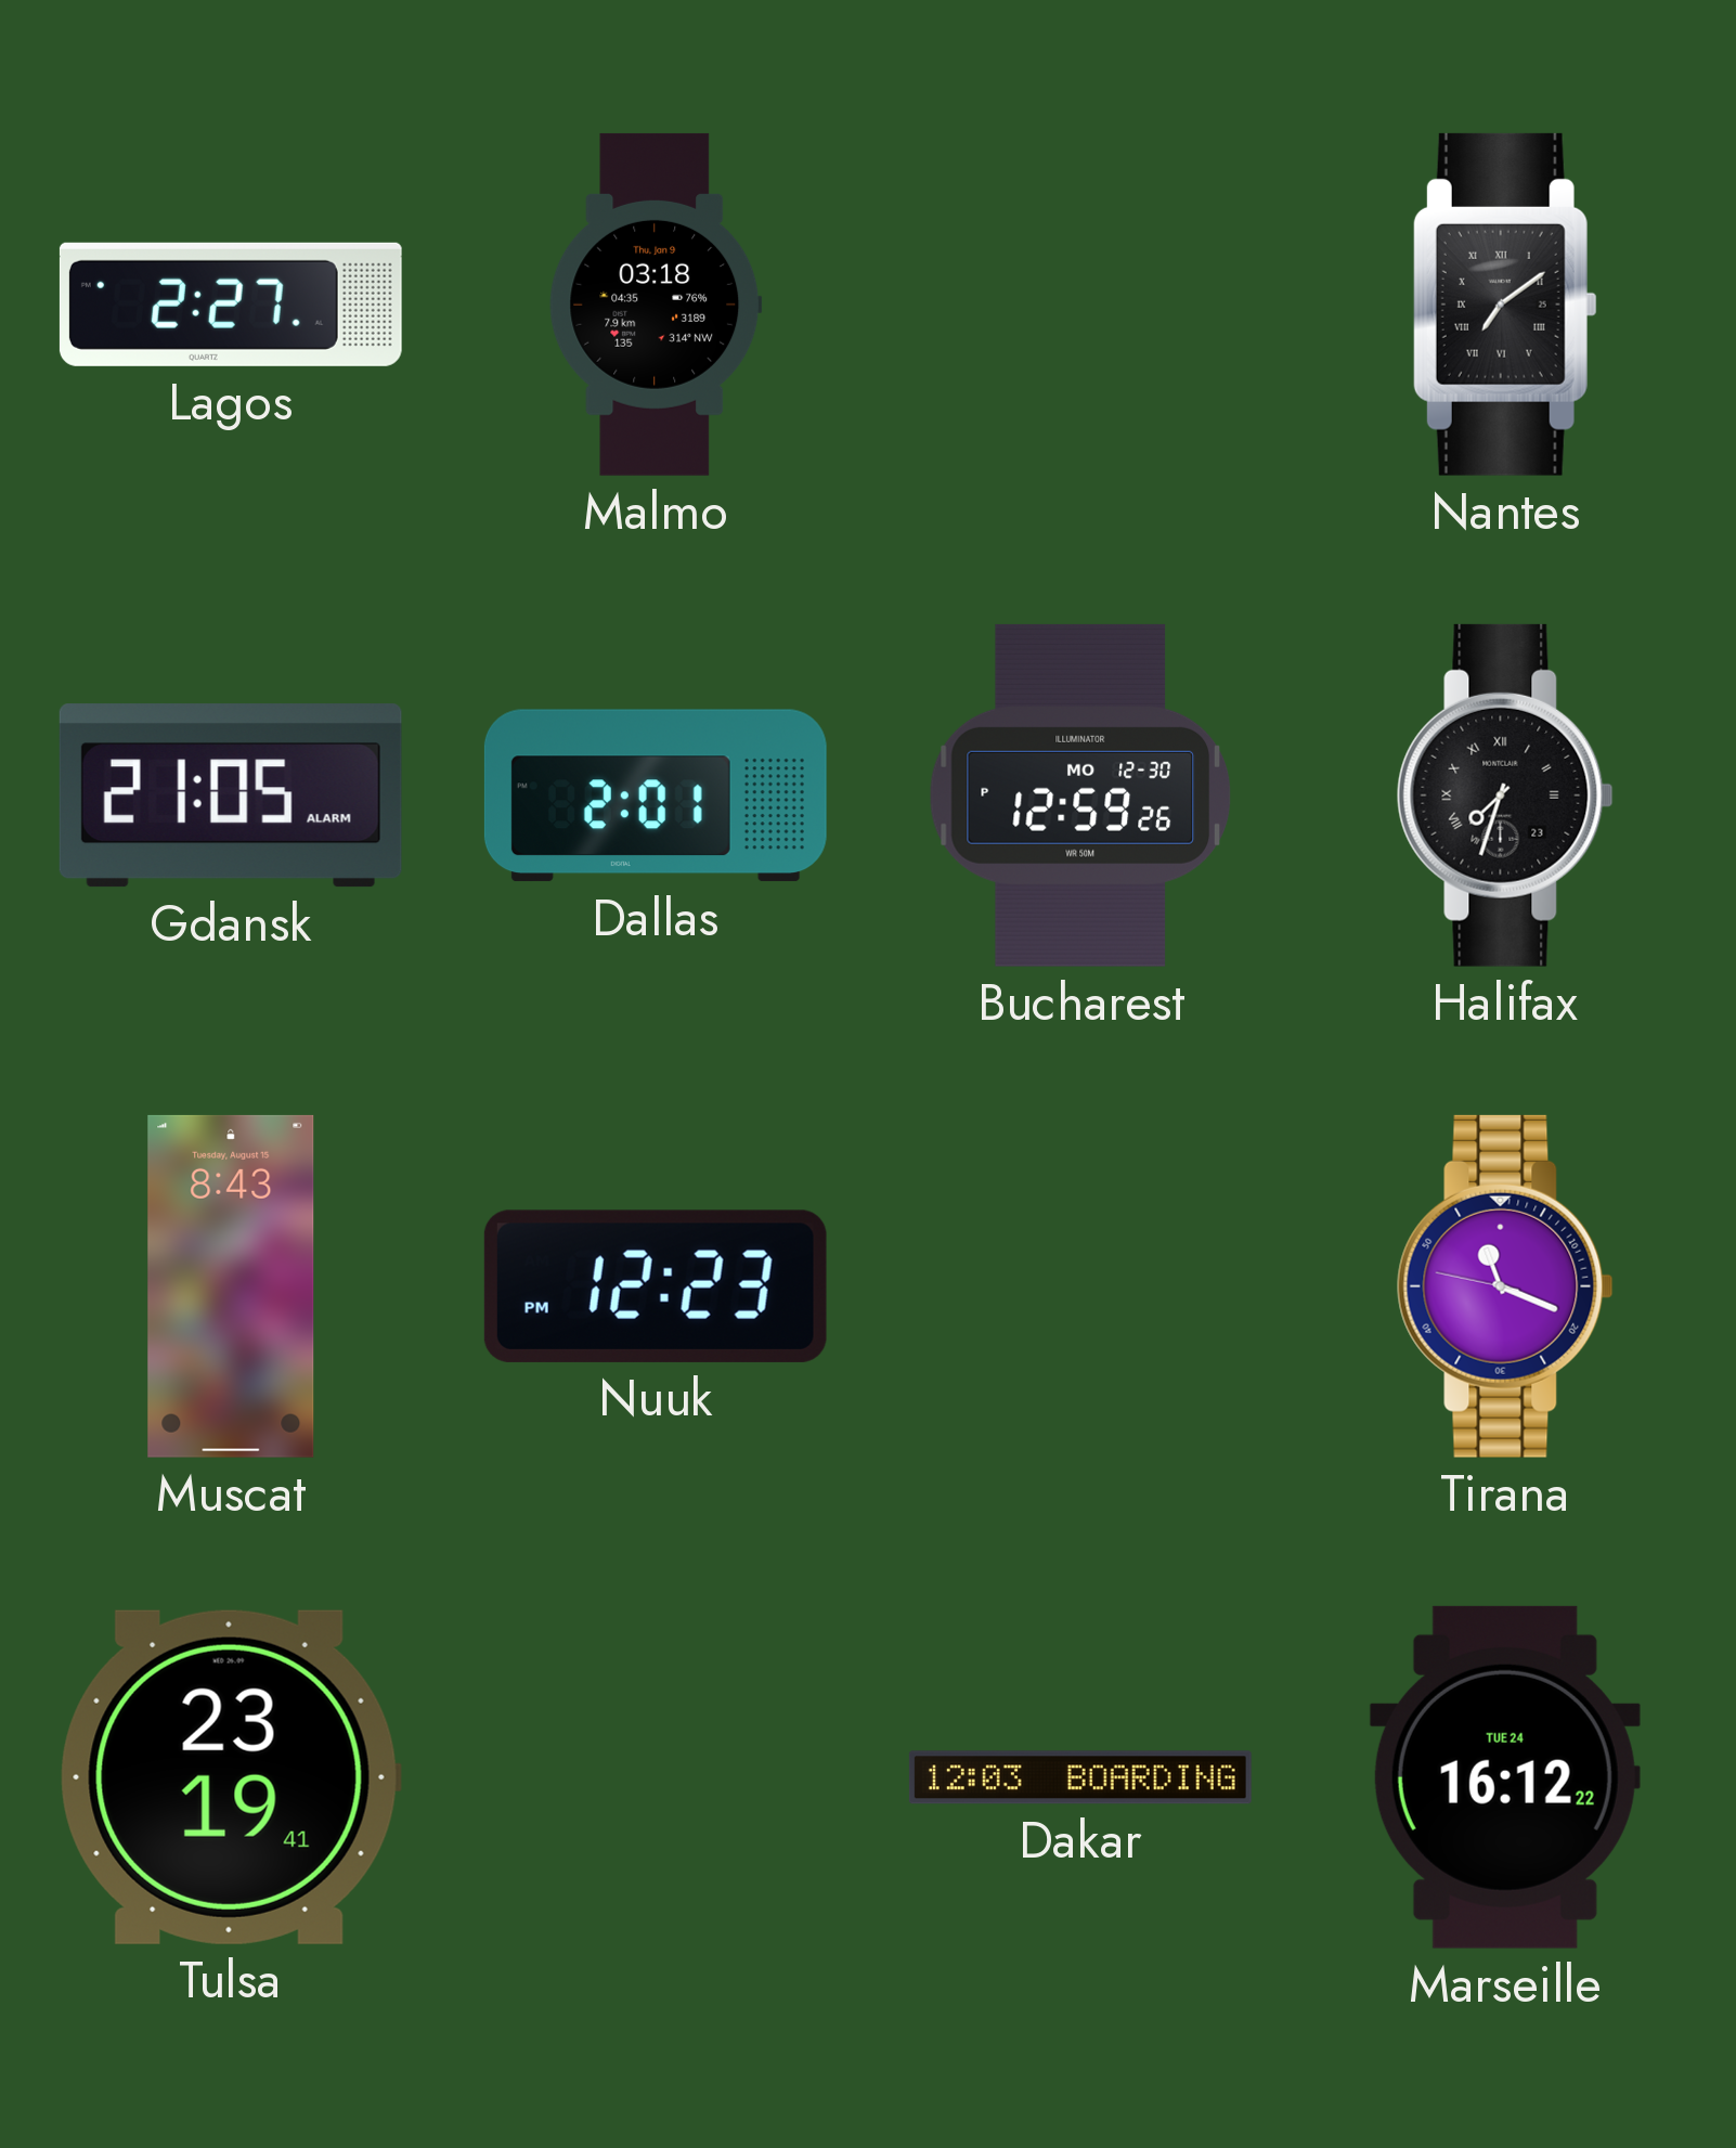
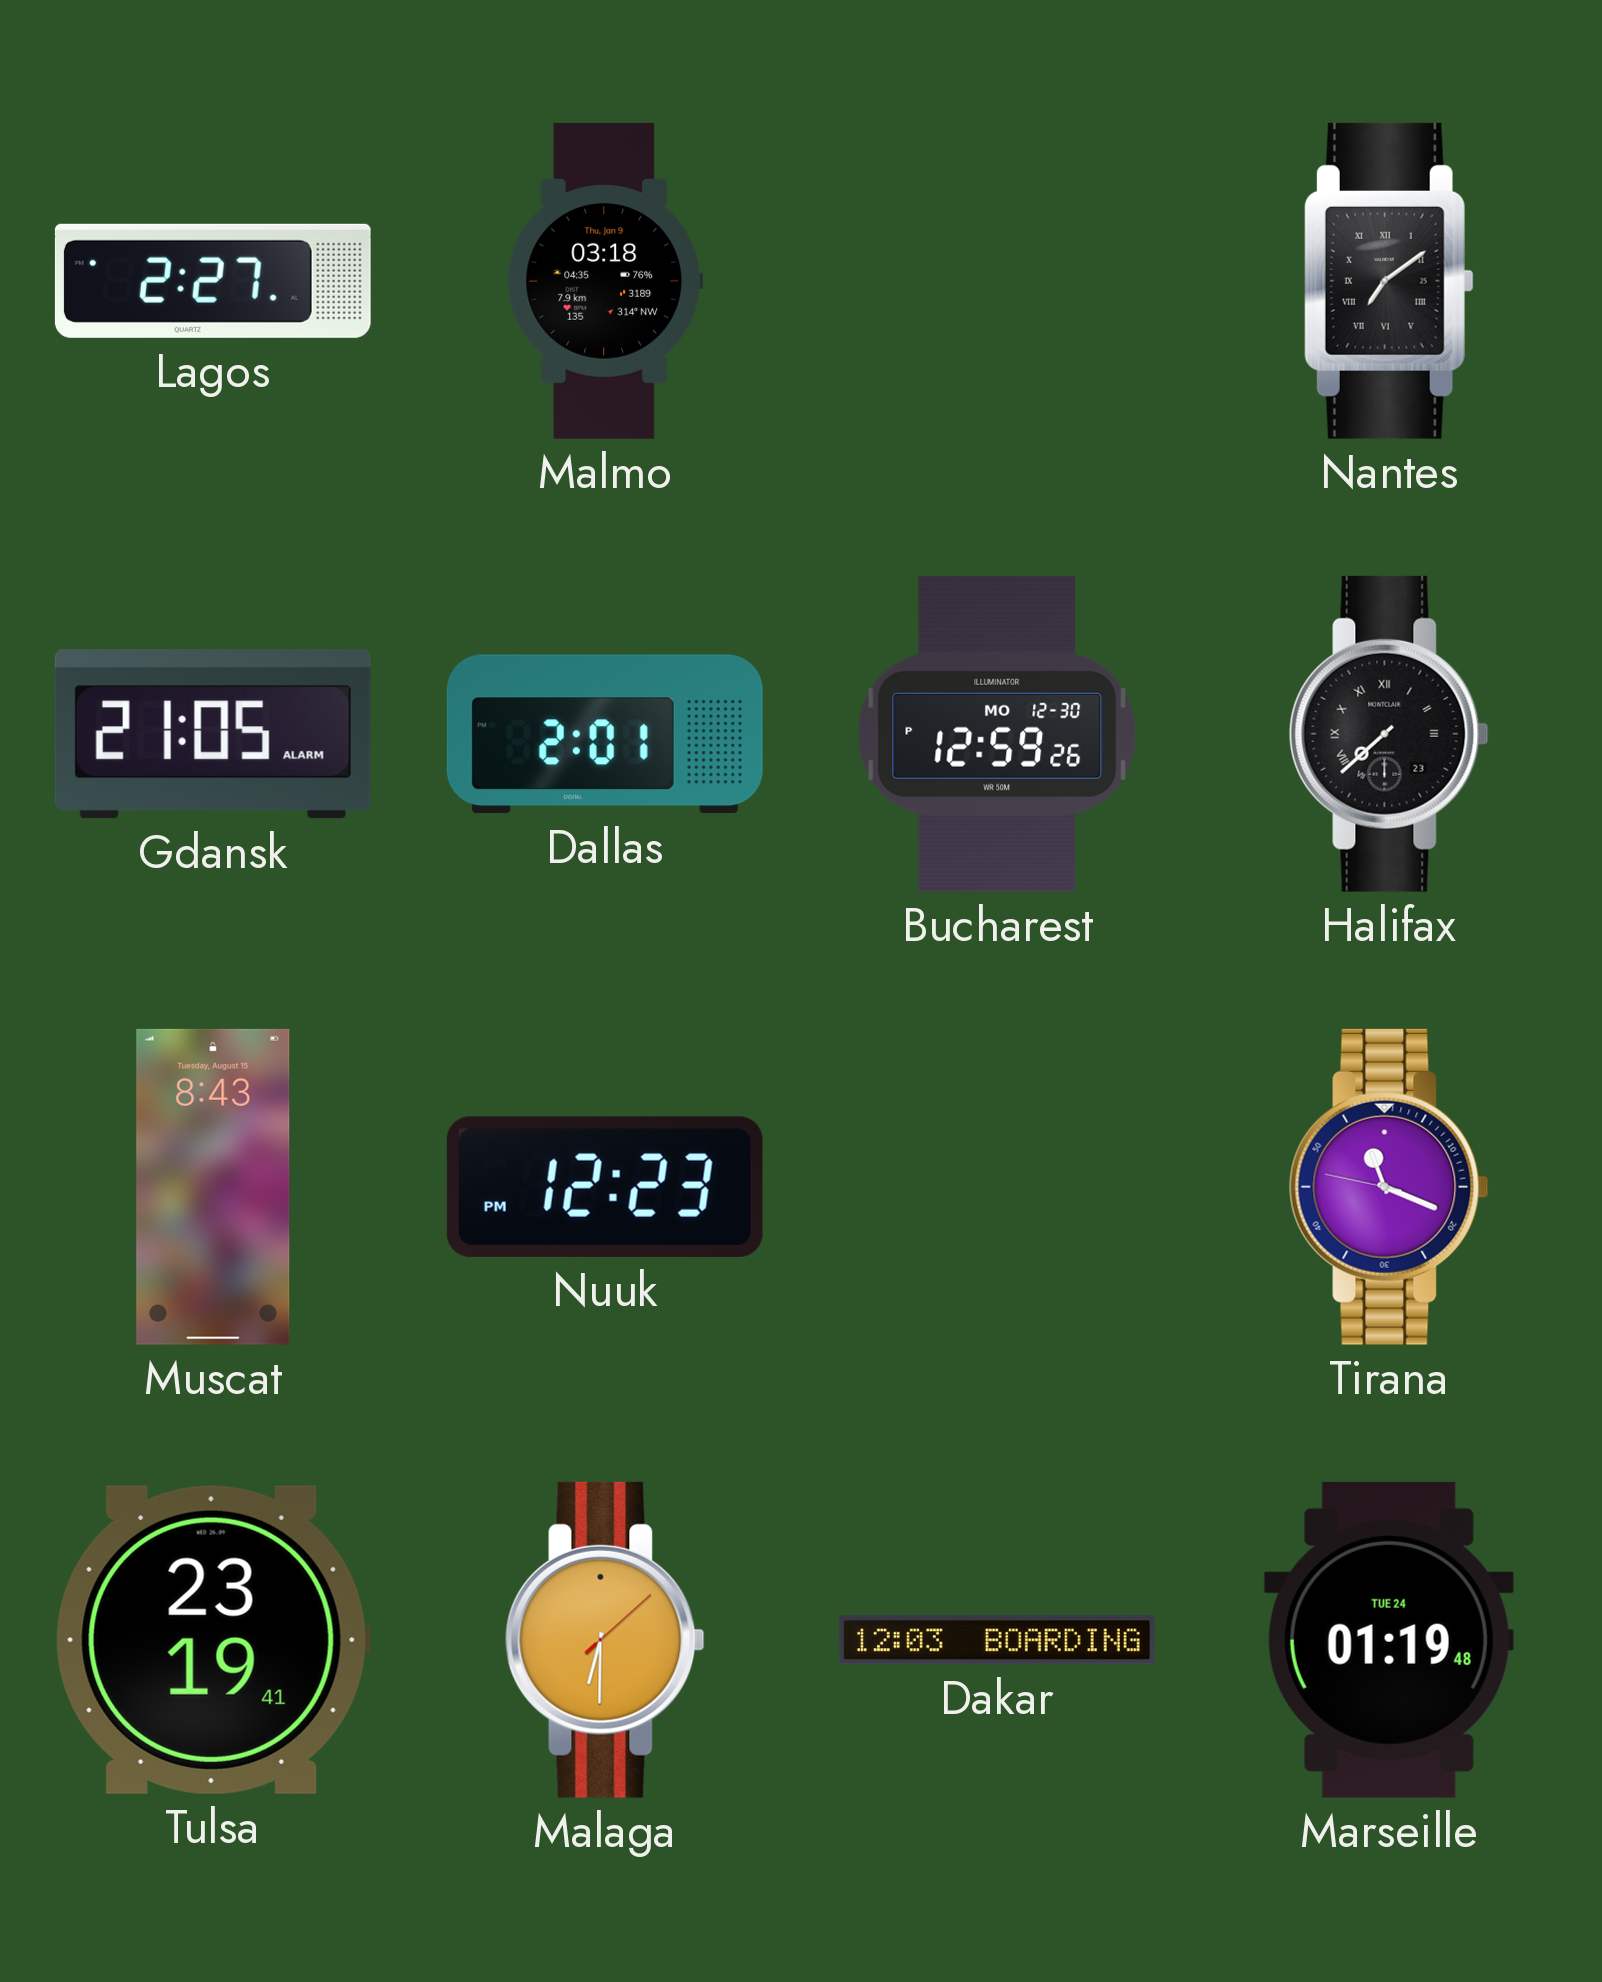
Halifax: 7:33 -> 7:38
Malaga: none -> 6:30
Marseille: 16:12 -> 01:19
